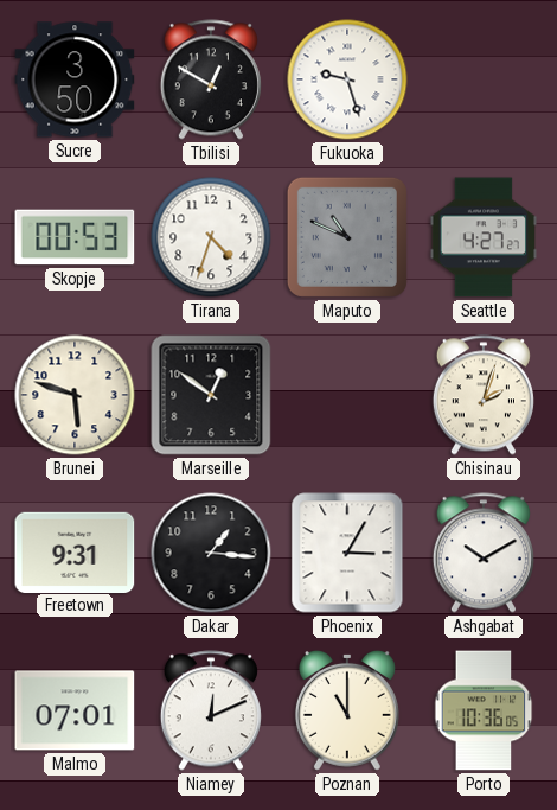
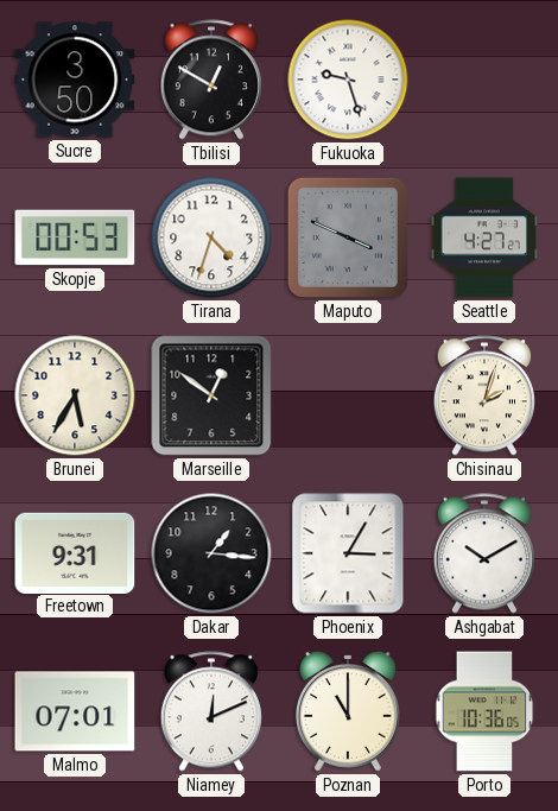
Maputo: 10:49 -> 3:49
Brunei: 5:48 -> 5:35
